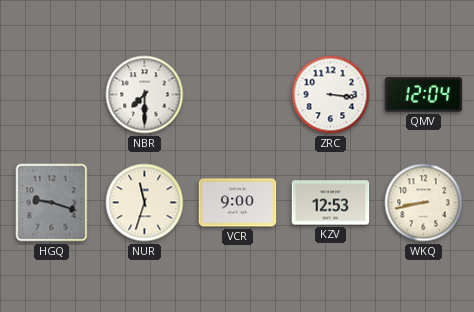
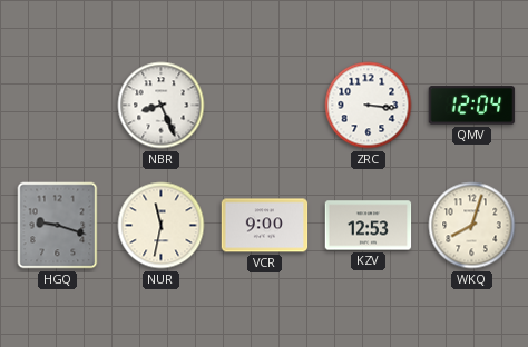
NBR: 7:30 -> 8:26
NUR: 11:33 -> 11:32
WKQ: 8:43 -> 8:03
